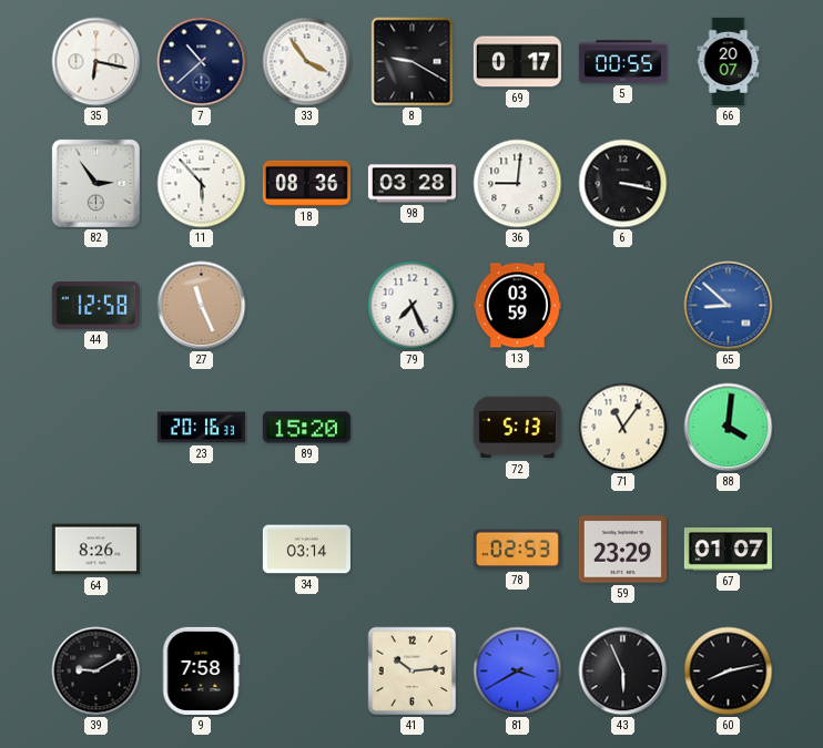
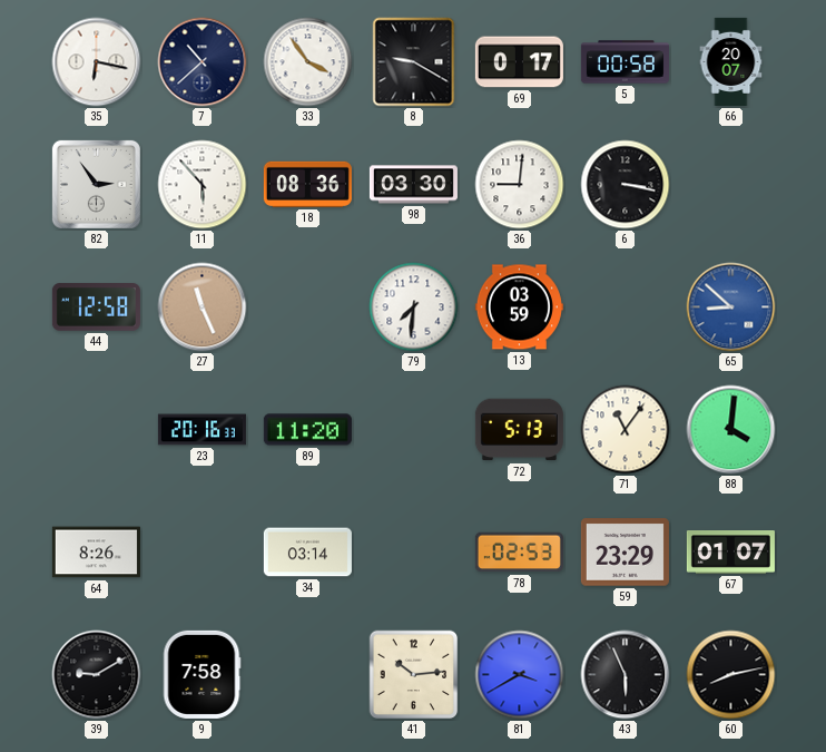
5: 00:55 -> 00:58
98: 03:28 -> 03:30
79: 7:26 -> 7:31
89: 15:20 -> 11:20
